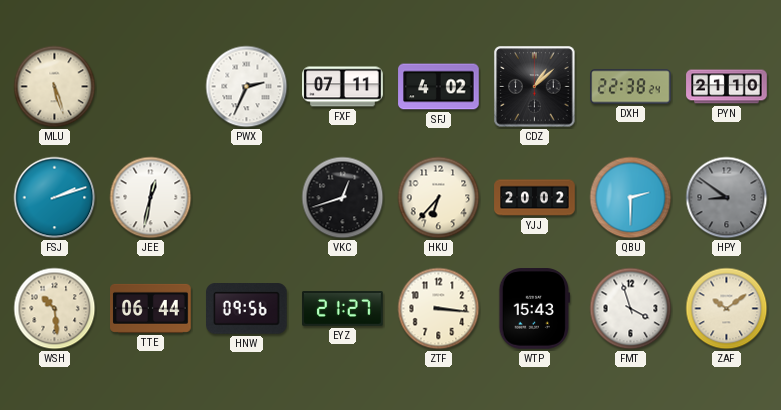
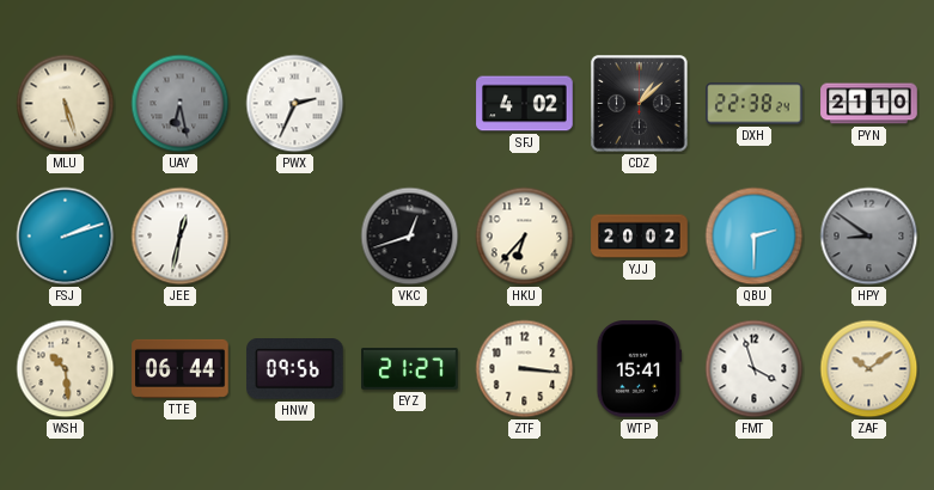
UAY: none -> 6:28
FXF: 07:11 -> none
WTP: 15:43 -> 15:41
